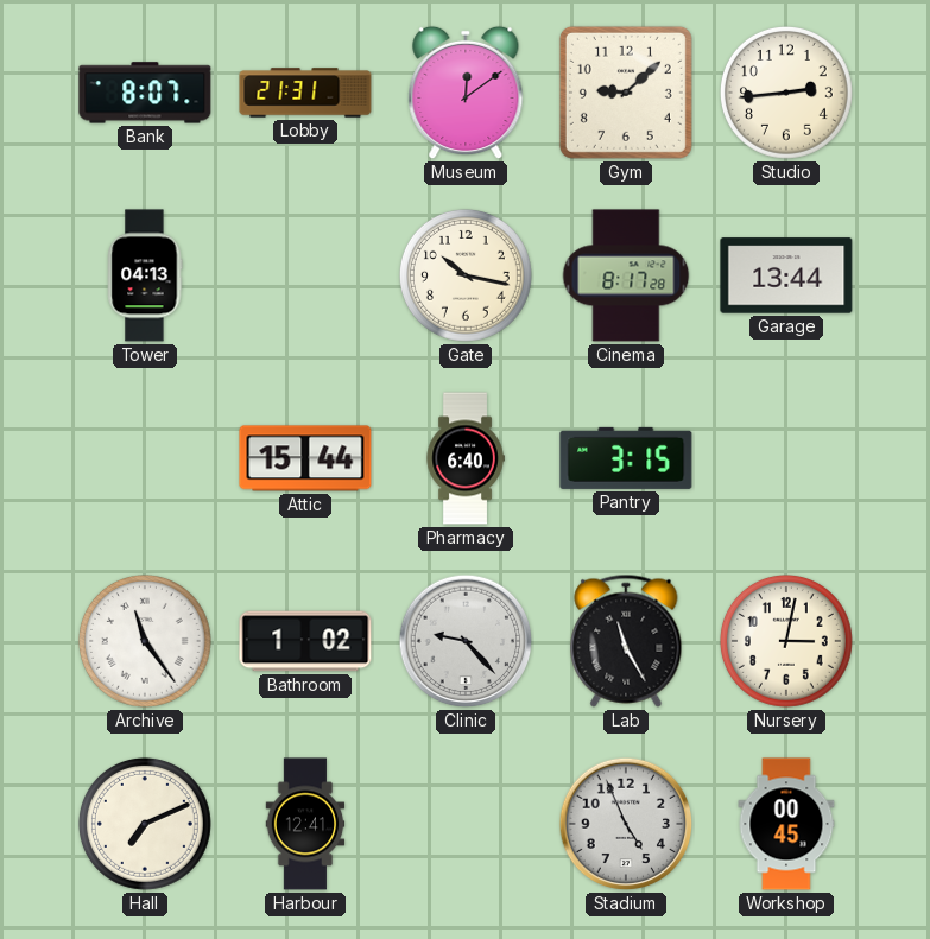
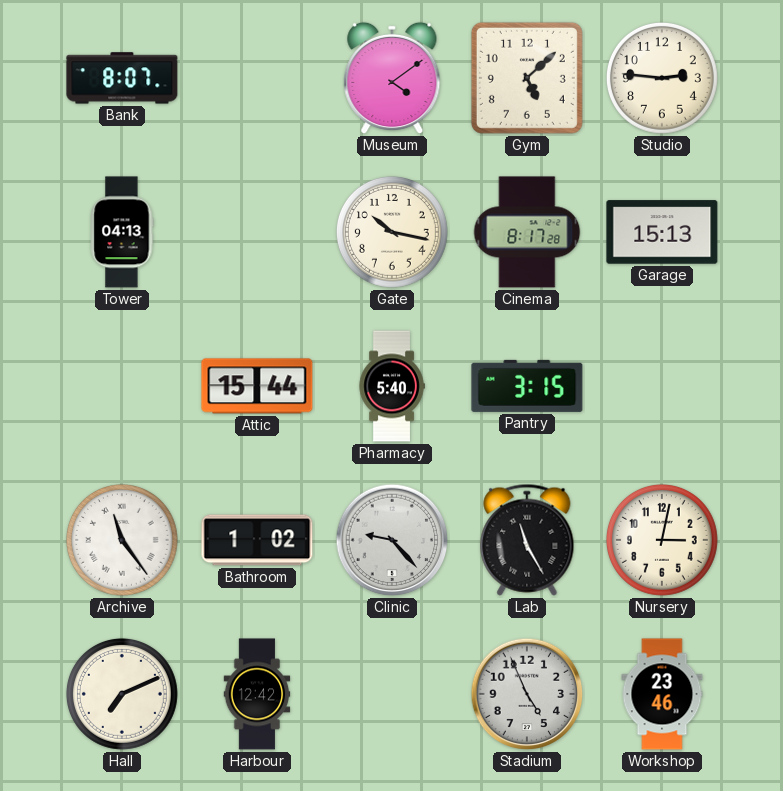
Lobby: 21:31 -> none
Museum: 12:09 -> 4:09
Gym: 9:08 -> 5:08
Studio: 2:44 -> 2:46
Garage: 13:44 -> 15:13
Pharmacy: 6:40 -> 5:40
Harbour: 12:41 -> 12:42
Workshop: 00:45 -> 23:46
